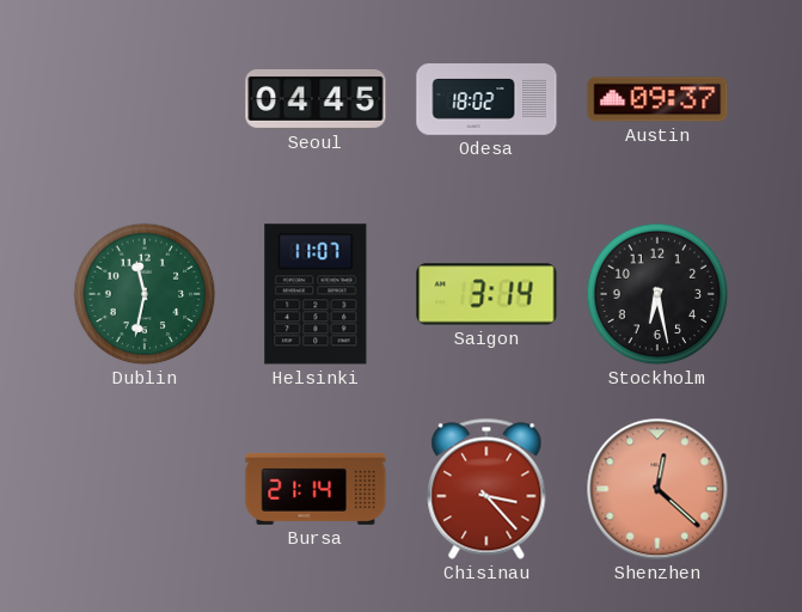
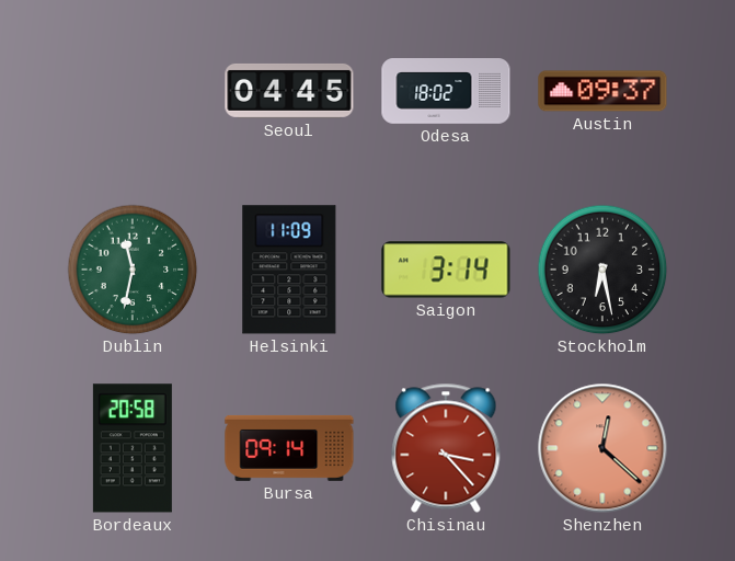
Helsinki: 11:07 -> 11:09
Bordeaux: none -> 20:58
Bursa: 21:14 -> 09:14
